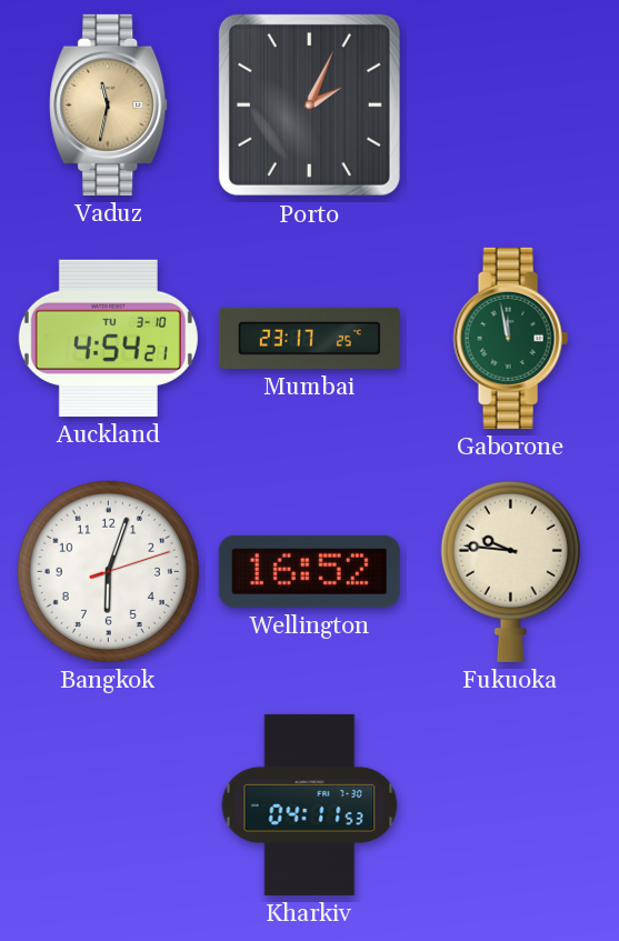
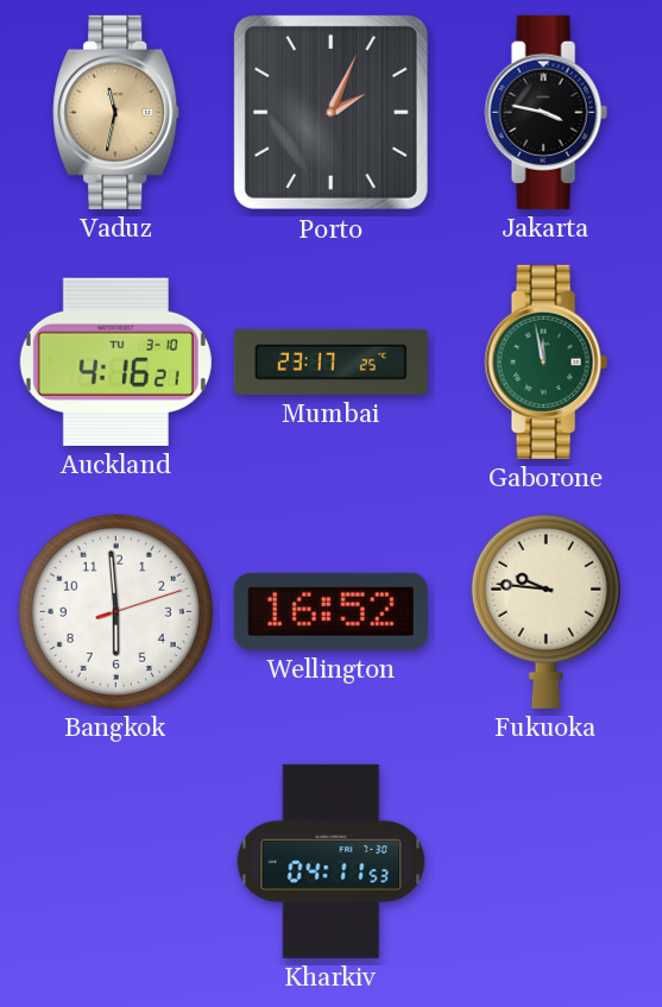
Jakarta: none -> 3:47
Auckland: 4:54 -> 4:16
Bangkok: 6:03 -> 5:59
